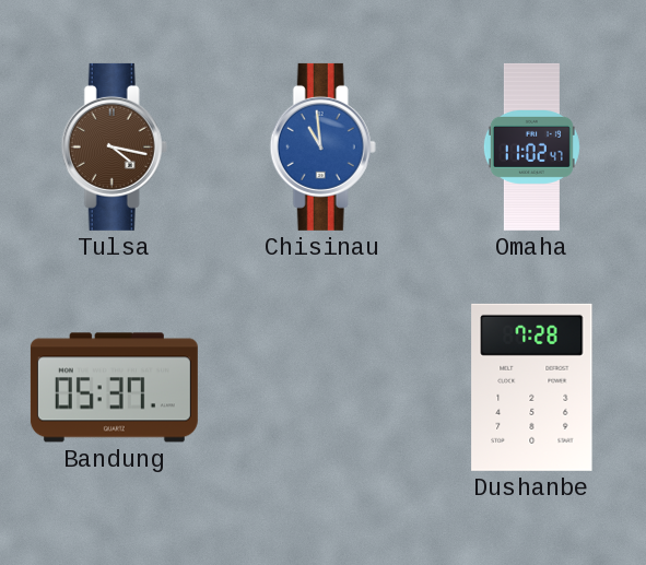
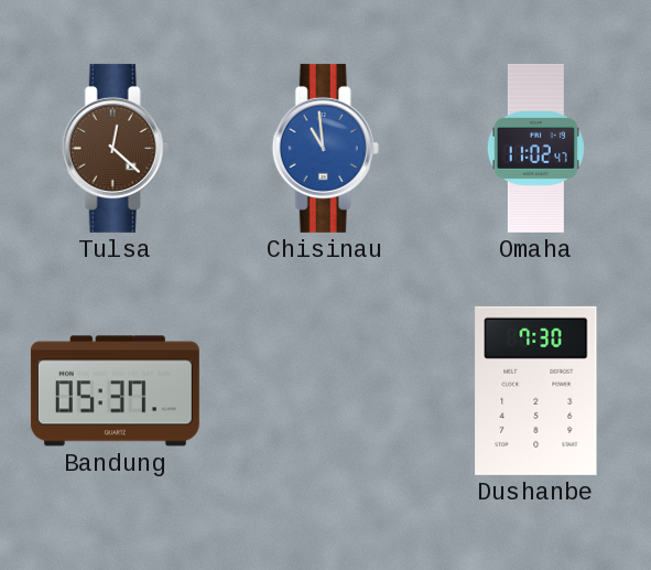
Tulsa: 4:17 -> 12:22
Dushanbe: 7:28 -> 7:30
